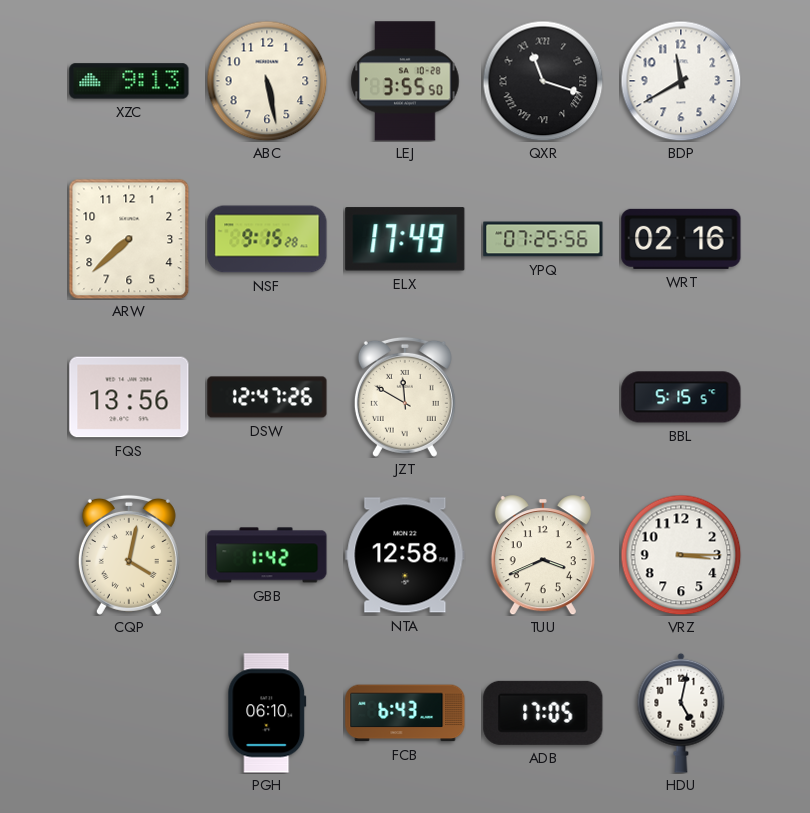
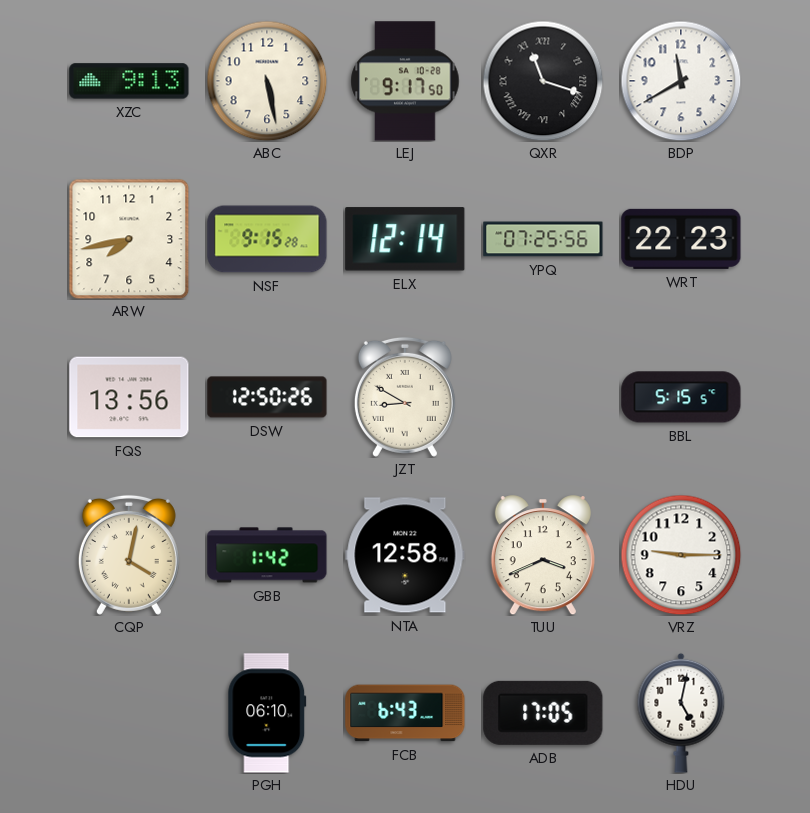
LEJ: 3:55 -> 9:17
ARW: 7:38 -> 7:43
ELX: 17:49 -> 12:14
WRT: 02:16 -> 22:23
DSW: 12:47 -> 12:50
JZT: 11:50 -> 8:50
VRZ: 3:15 -> 9:15
